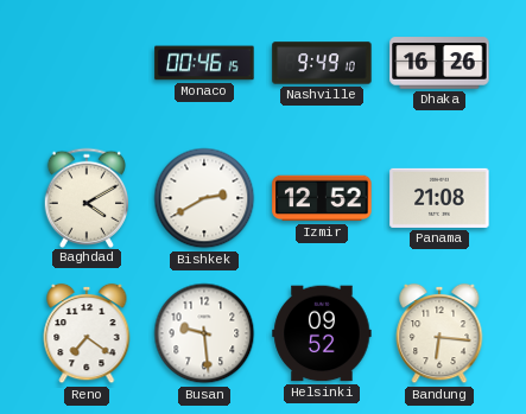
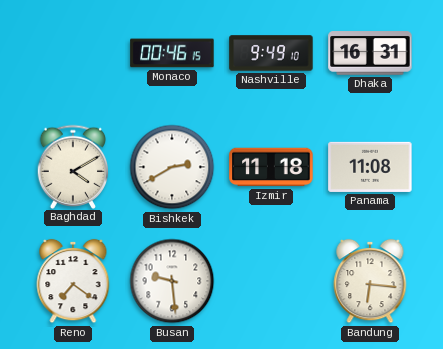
Dhaka: 16:26 -> 16:31
Izmir: 12:52 -> 11:18
Panama: 21:08 -> 11:08
Helsinki: 09:52 -> none
